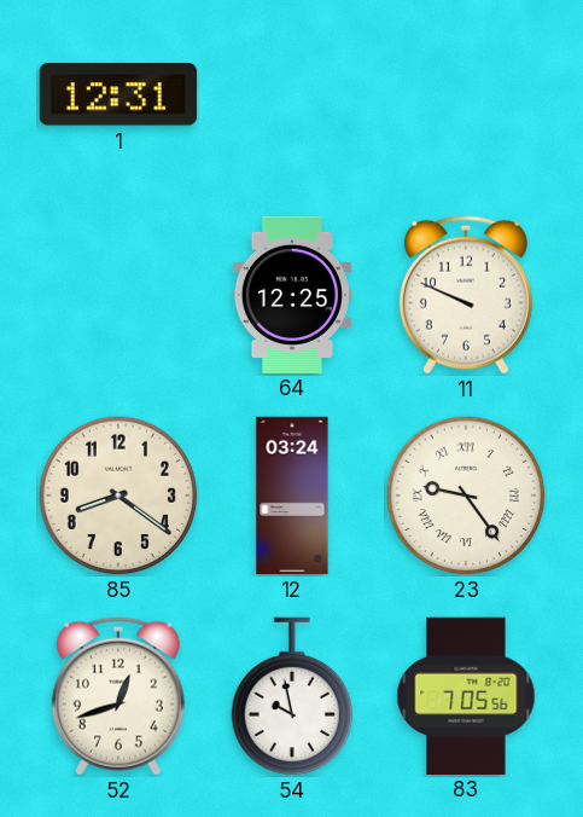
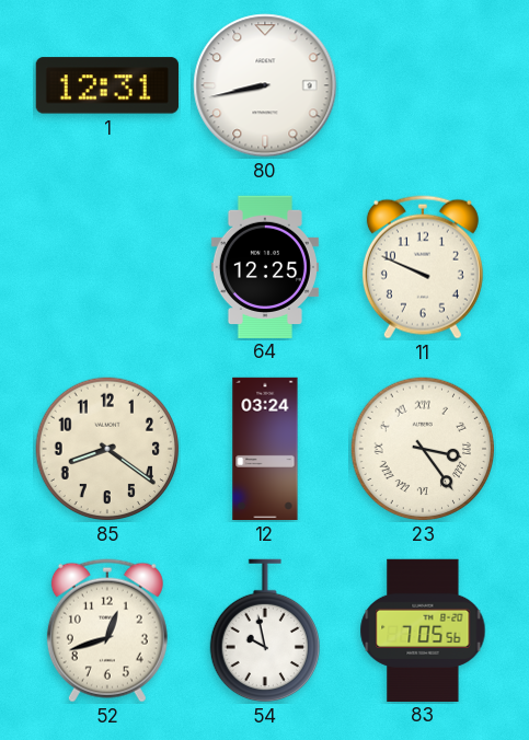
80: none -> 8:43
23: 9:24 -> 3:24
